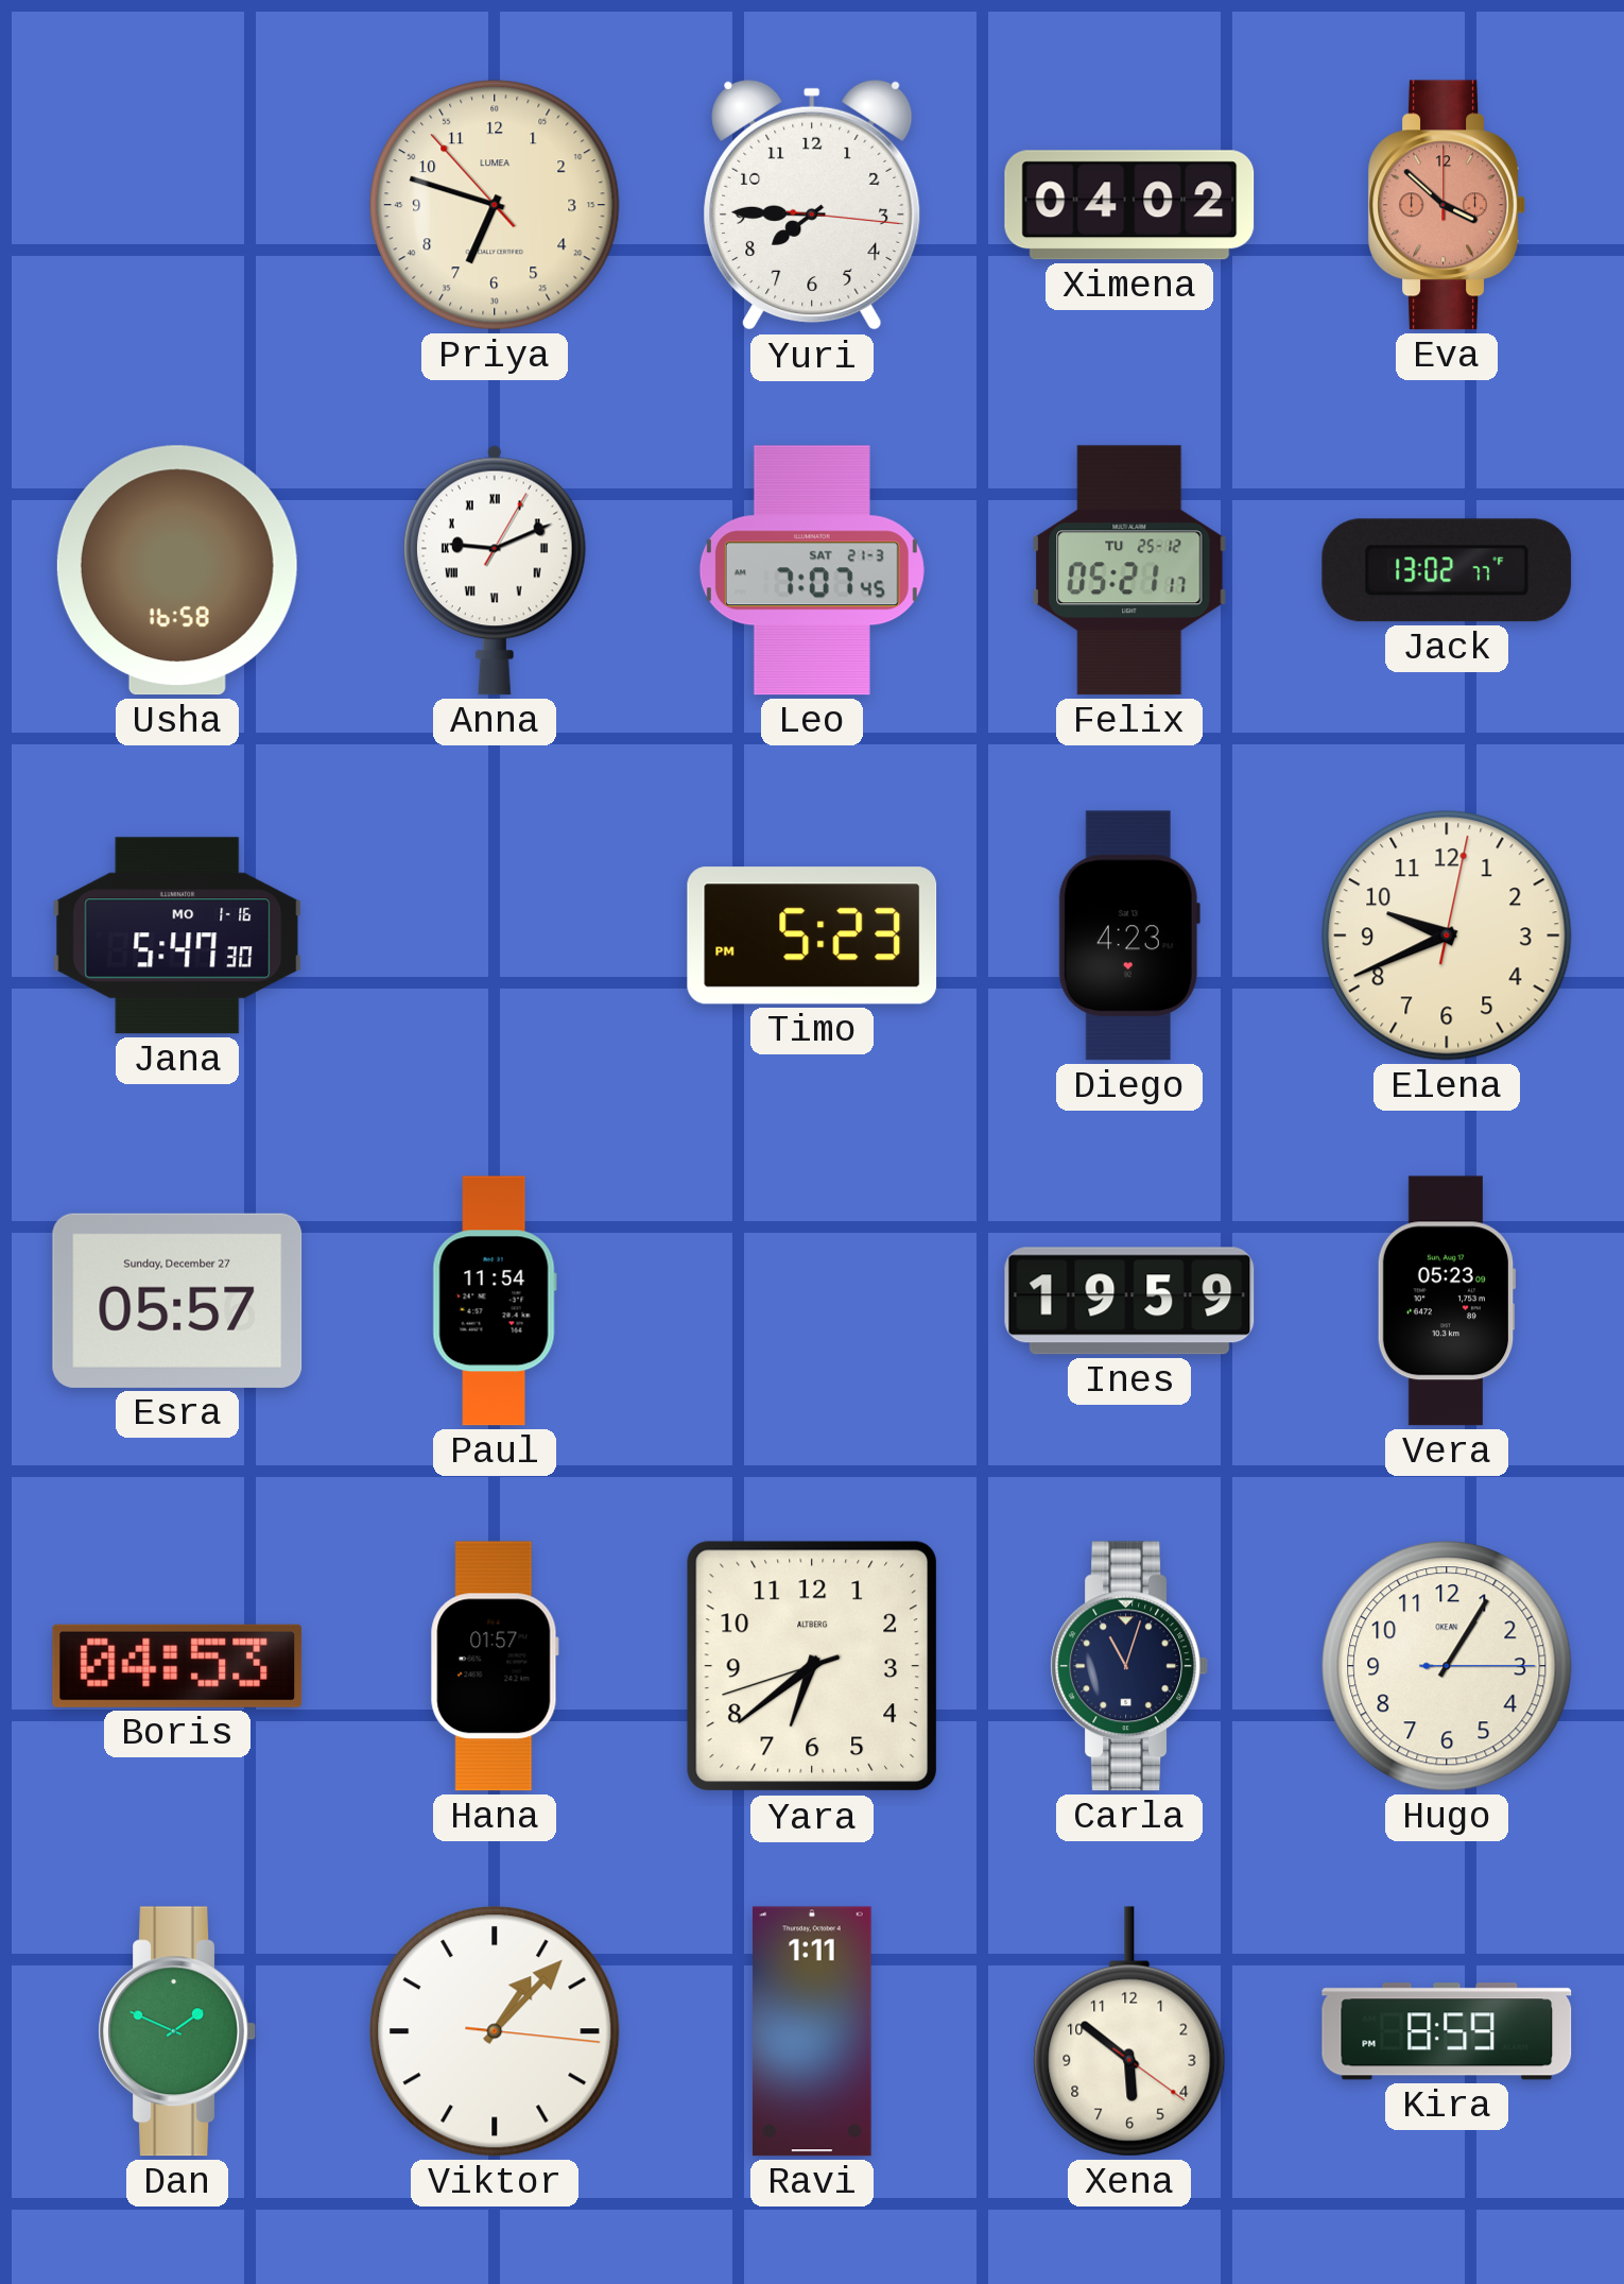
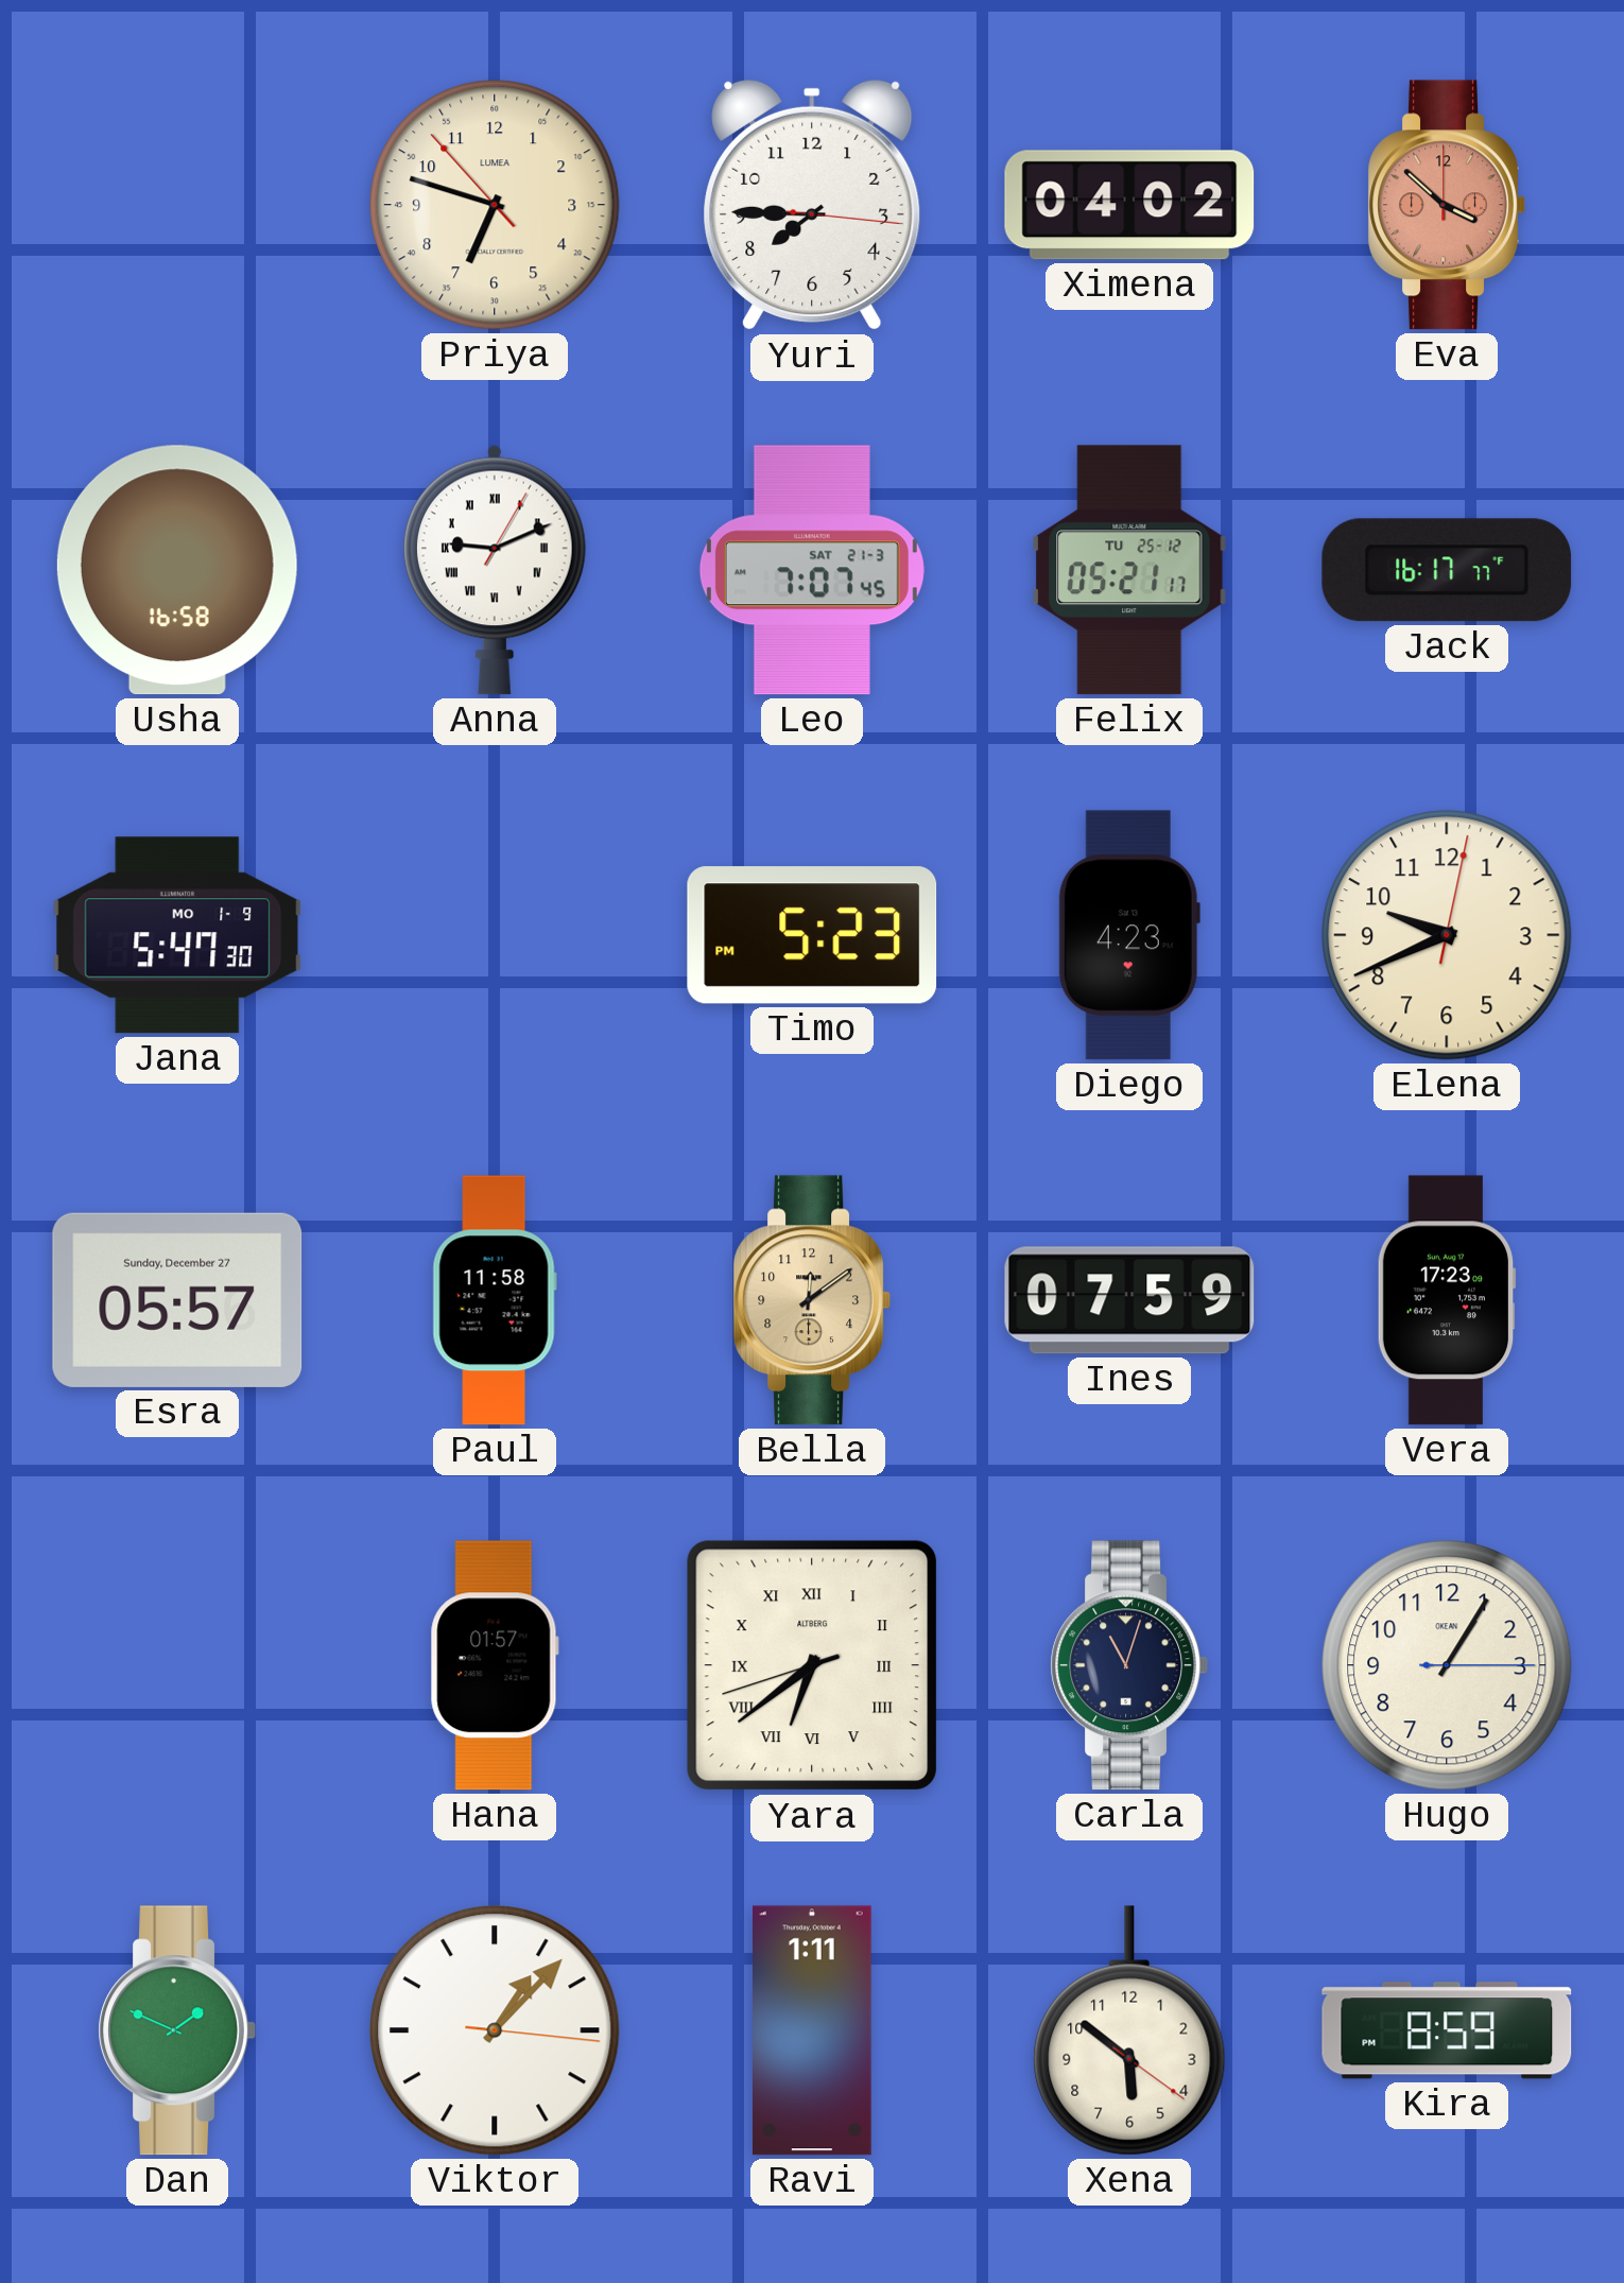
Jack: 13:02 -> 16:17
Jana date: MO 1-16 -> MO 1-9
Paul: 11:54 -> 11:58
Bella: none -> 12:09
Ines: 19:59 -> 07:59
Vera: 05:23 -> 17:23
Boris: 04:53 -> none
Yara numerals: Arabic -> Roman
